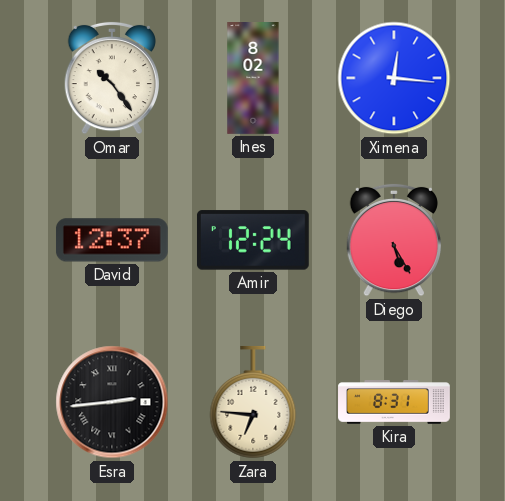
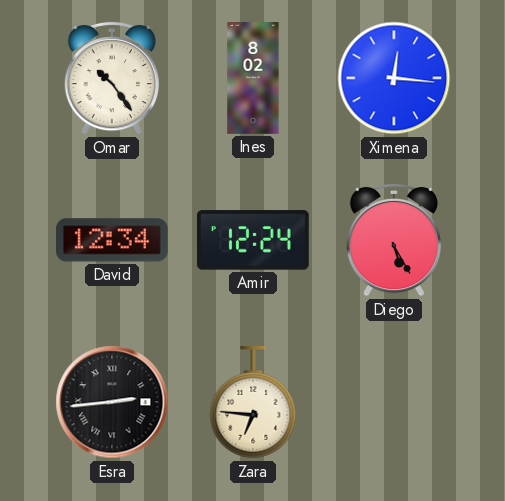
David: 12:37 -> 12:34
Kira: 8:31 -> none
